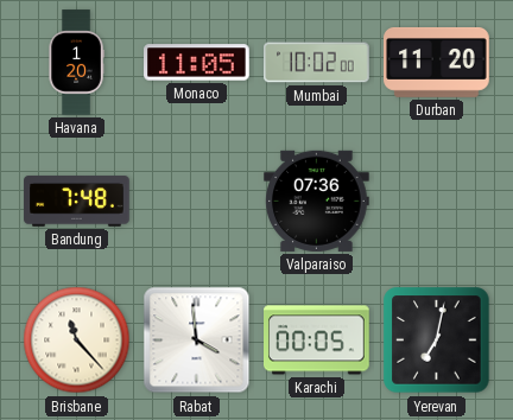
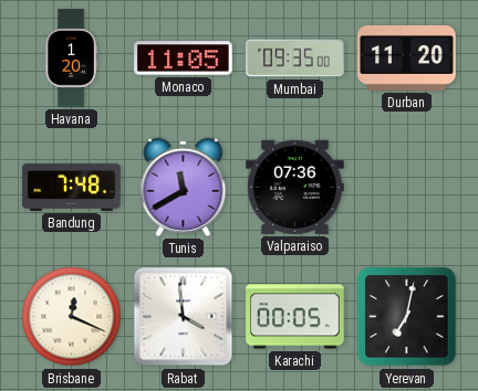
Mumbai: 10:02 -> 09:35
Tunis: none -> 11:40
Brisbane: 11:23 -> 12:19
